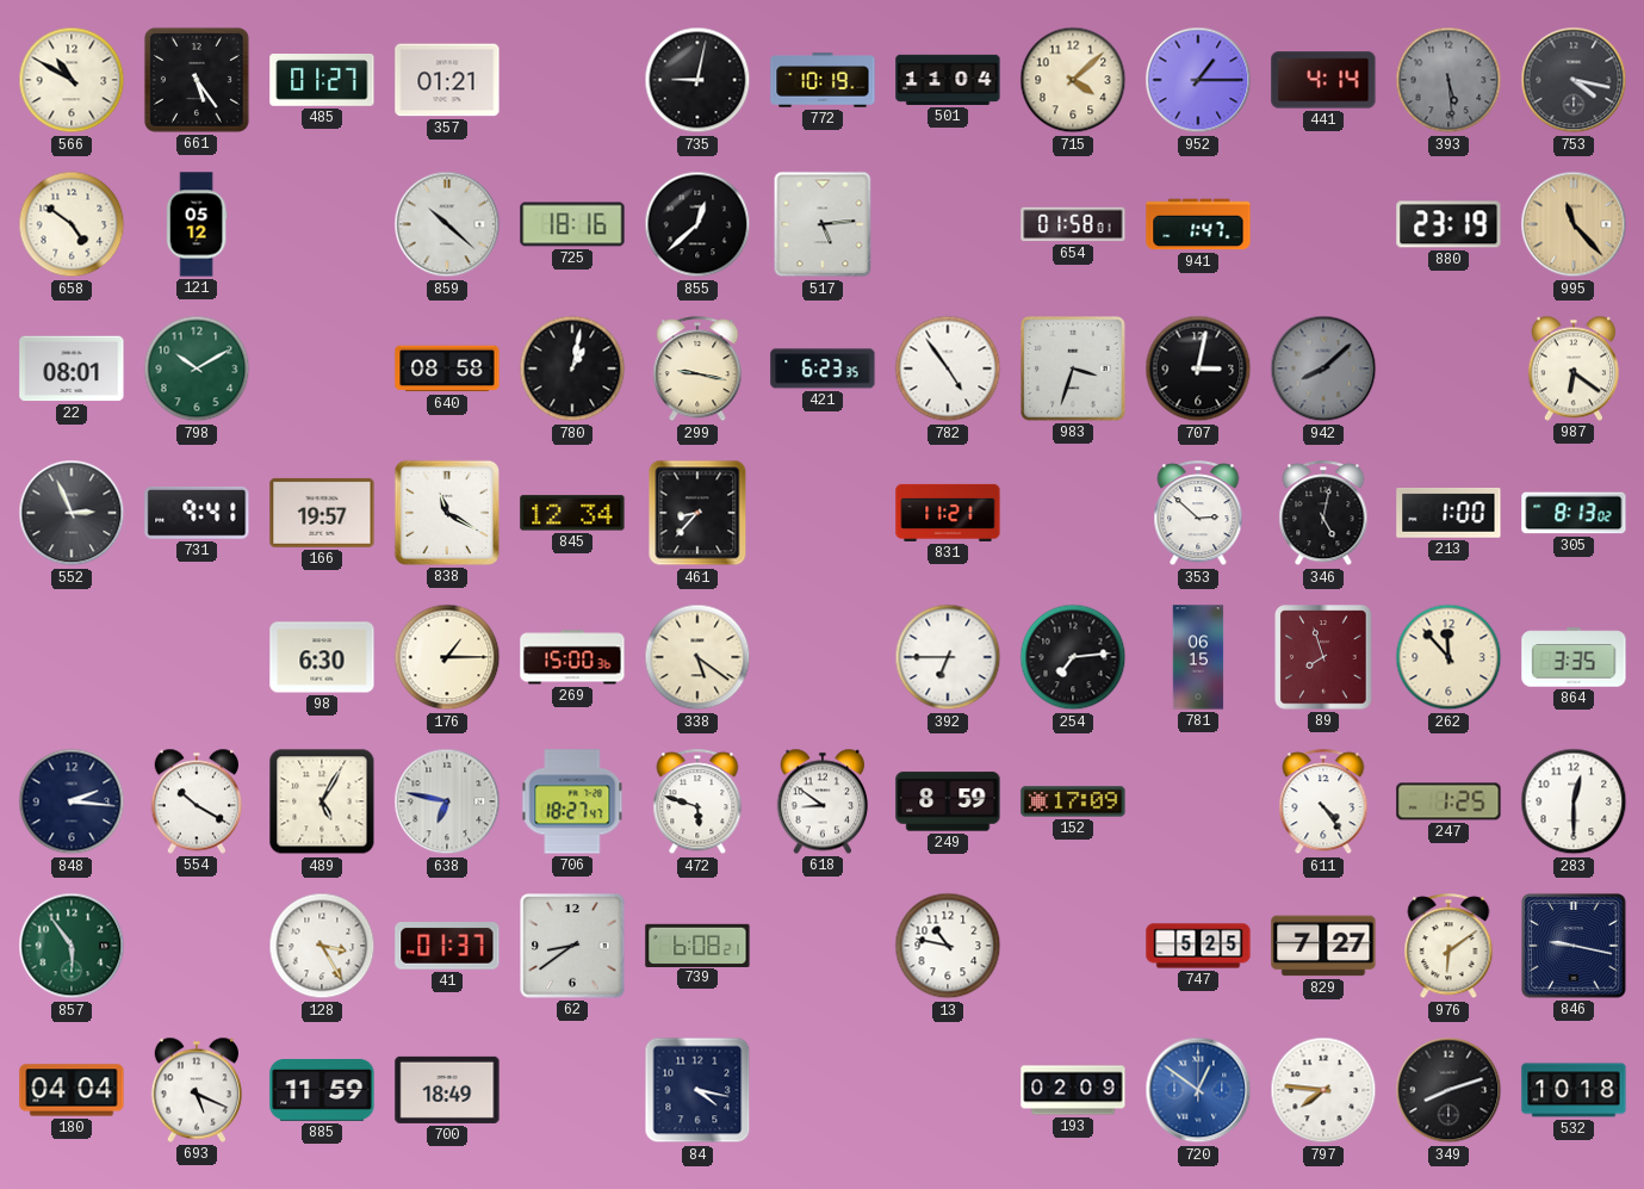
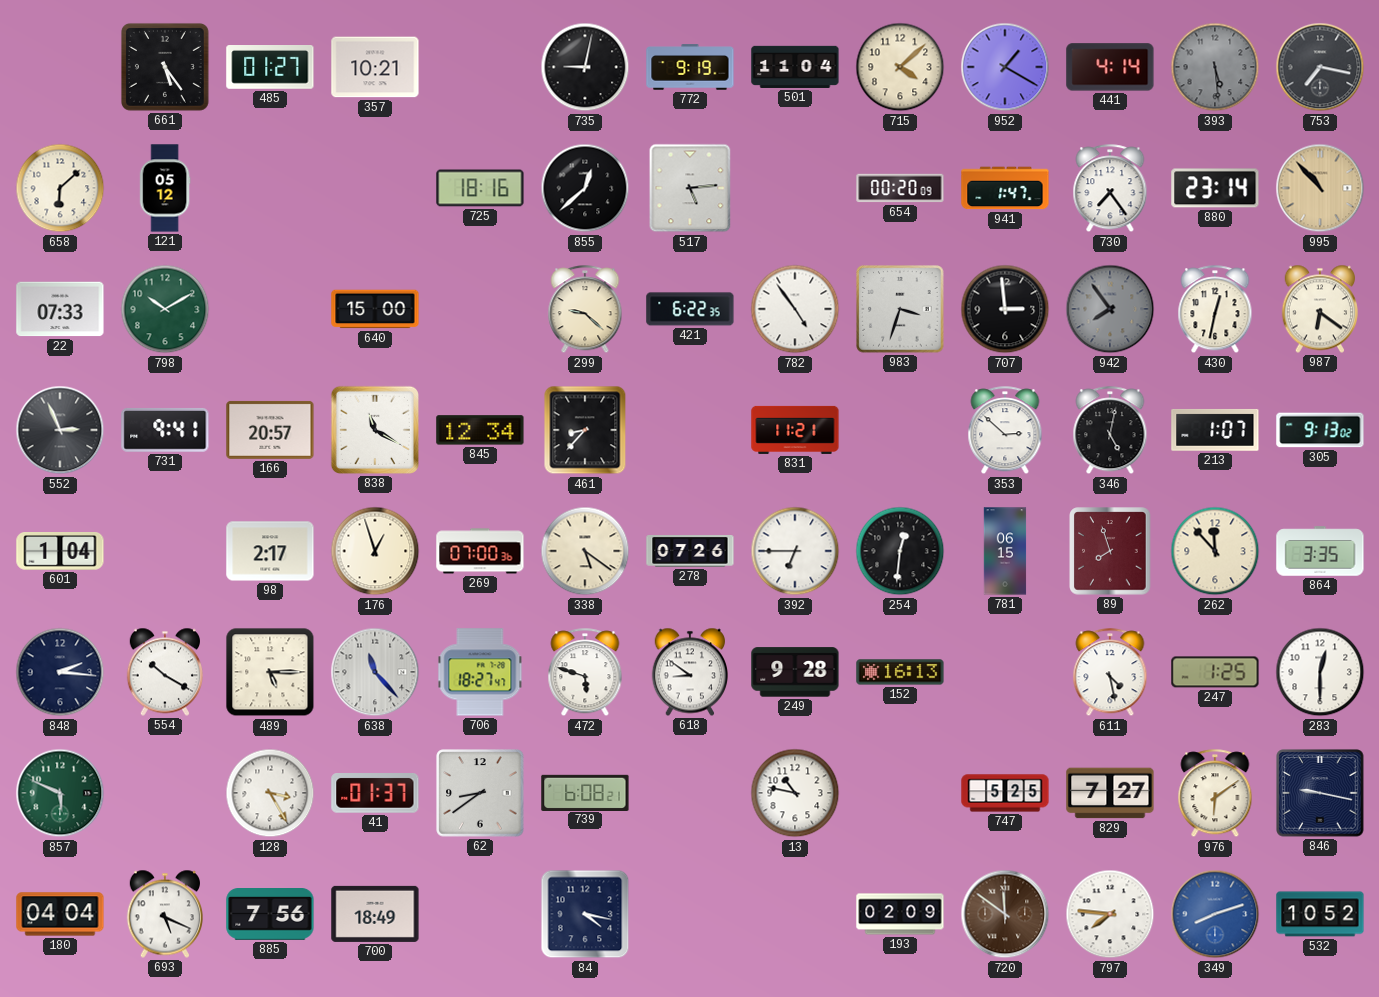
566: 10:50 -> none
357: 01:21 -> 10:21
772: 10:19 -> 9:19
952: 1:15 -> 1:20
753: 4:17 -> 7:17
658: 4:51 -> 6:08
859: 10:22 -> none
654: 01:58 -> 00:20
730: none -> 7:24
880: 23:19 -> 23:14
995: 11:23 -> 10:53
22: 08:01 -> 07:33
640: 08:58 -> 15:00
780: 1:02 -> none
299: 9:17 -> 9:22
421: 6:23 -> 6:22
707: 3:02 -> 2:59
942: 8:08 -> 7:54
430: none -> 12:32
166: 19:57 -> 20:57
213: 1:00 -> 1:07
305: 8:13 -> 9:13
601: none -> 1:04
98: 6:30 -> 2:17
176: 1:15 -> 12:57
269: 15:00 -> 07:00
278: none -> 07:26
254: 7:14 -> 12:31
489: 5:05 -> 5:15
638: 6:47 -> 11:23
249: 8:59 -> 9:28
152: 17:09 -> 16:13
611: 4:24 -> 4:28
857: 5:54 -> 5:49
885: 11:59 -> 7:56
720: 12:51 -> 11:51
720 dial: blue -> brown
349 dial: black -> blue
532: 10:18 -> 10:52
